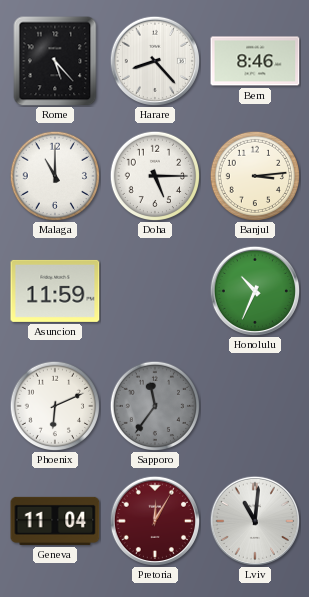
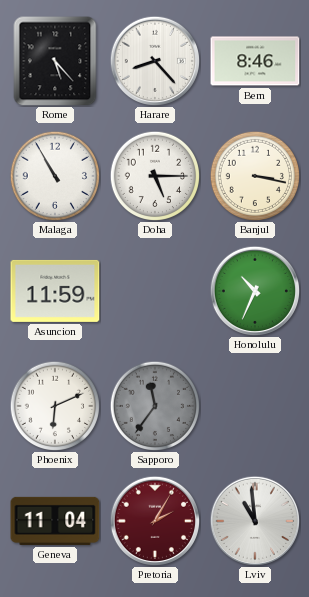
Malaga: 11:00 -> 10:55
Banjul: 3:14 -> 3:17
Pretoria: 12:05 -> 2:05
Lviv: 11:01 -> 10:59
